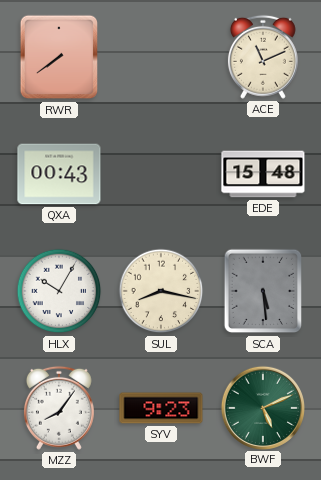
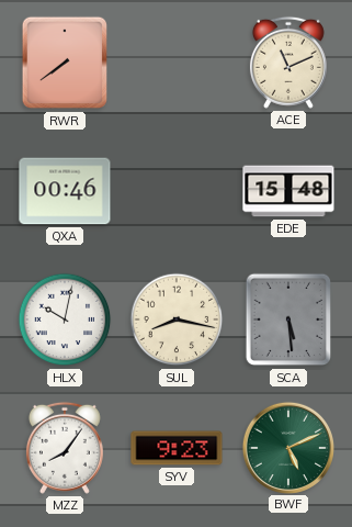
QXA: 00:43 -> 00:46
HLX: 10:05 -> 10:02
